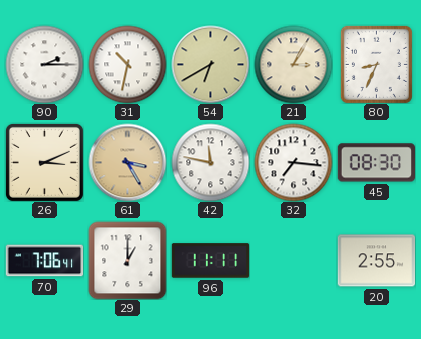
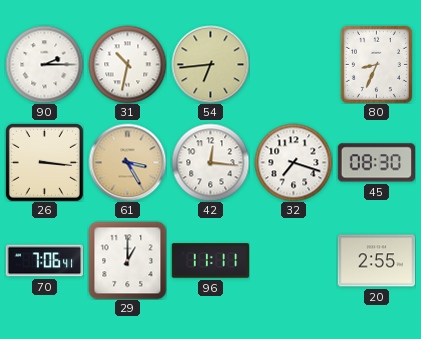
54: 6:40 -> 6:44
21: 3:05 -> none
26: 3:11 -> 3:16
42: 11:47 -> 12:16
32: 7:16 -> 7:18
